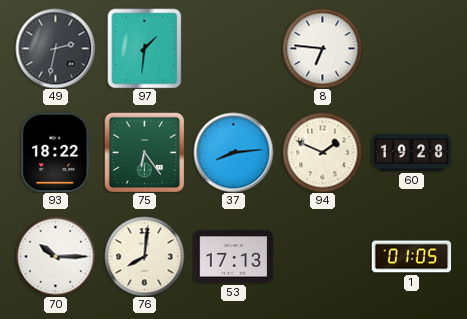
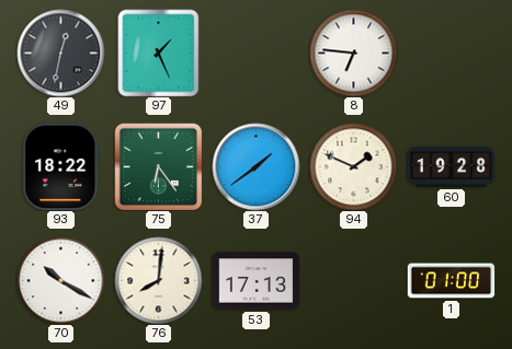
49: 2:32 -> 12:32
97: 1:31 -> 1:26
37: 8:14 -> 1:39
70: 10:15 -> 10:20
1: 01:05 -> 01:00
